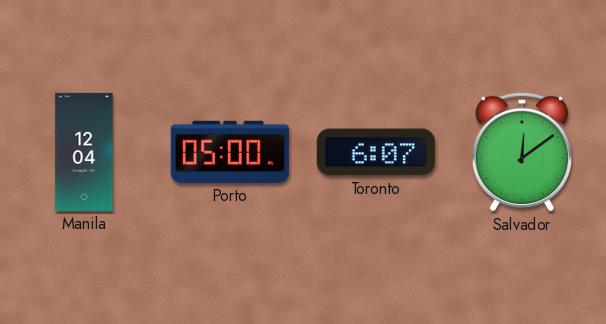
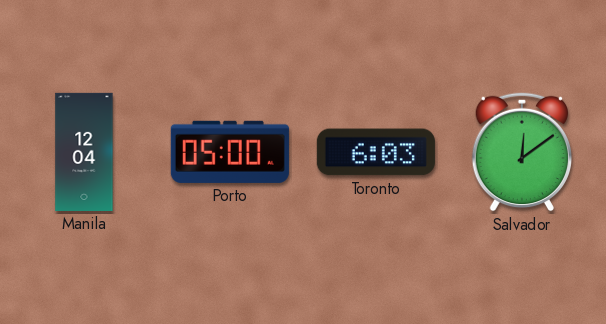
Toronto: 6:07 -> 6:03
